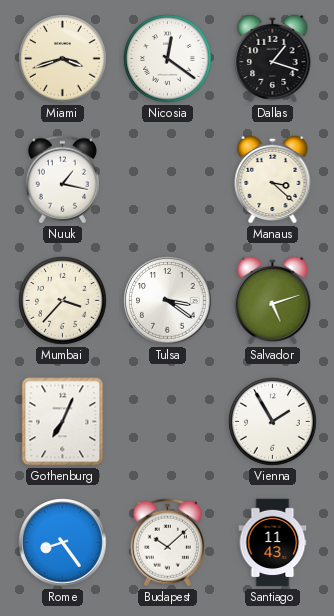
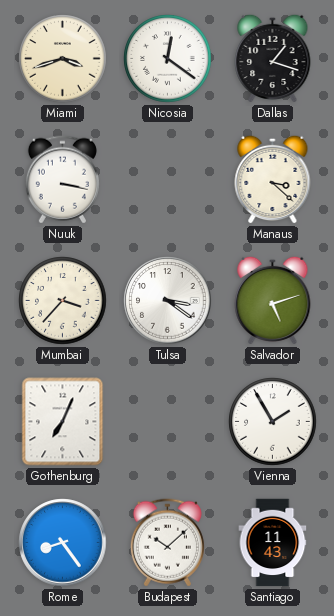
Nuuk: 1:17 -> 3:17
